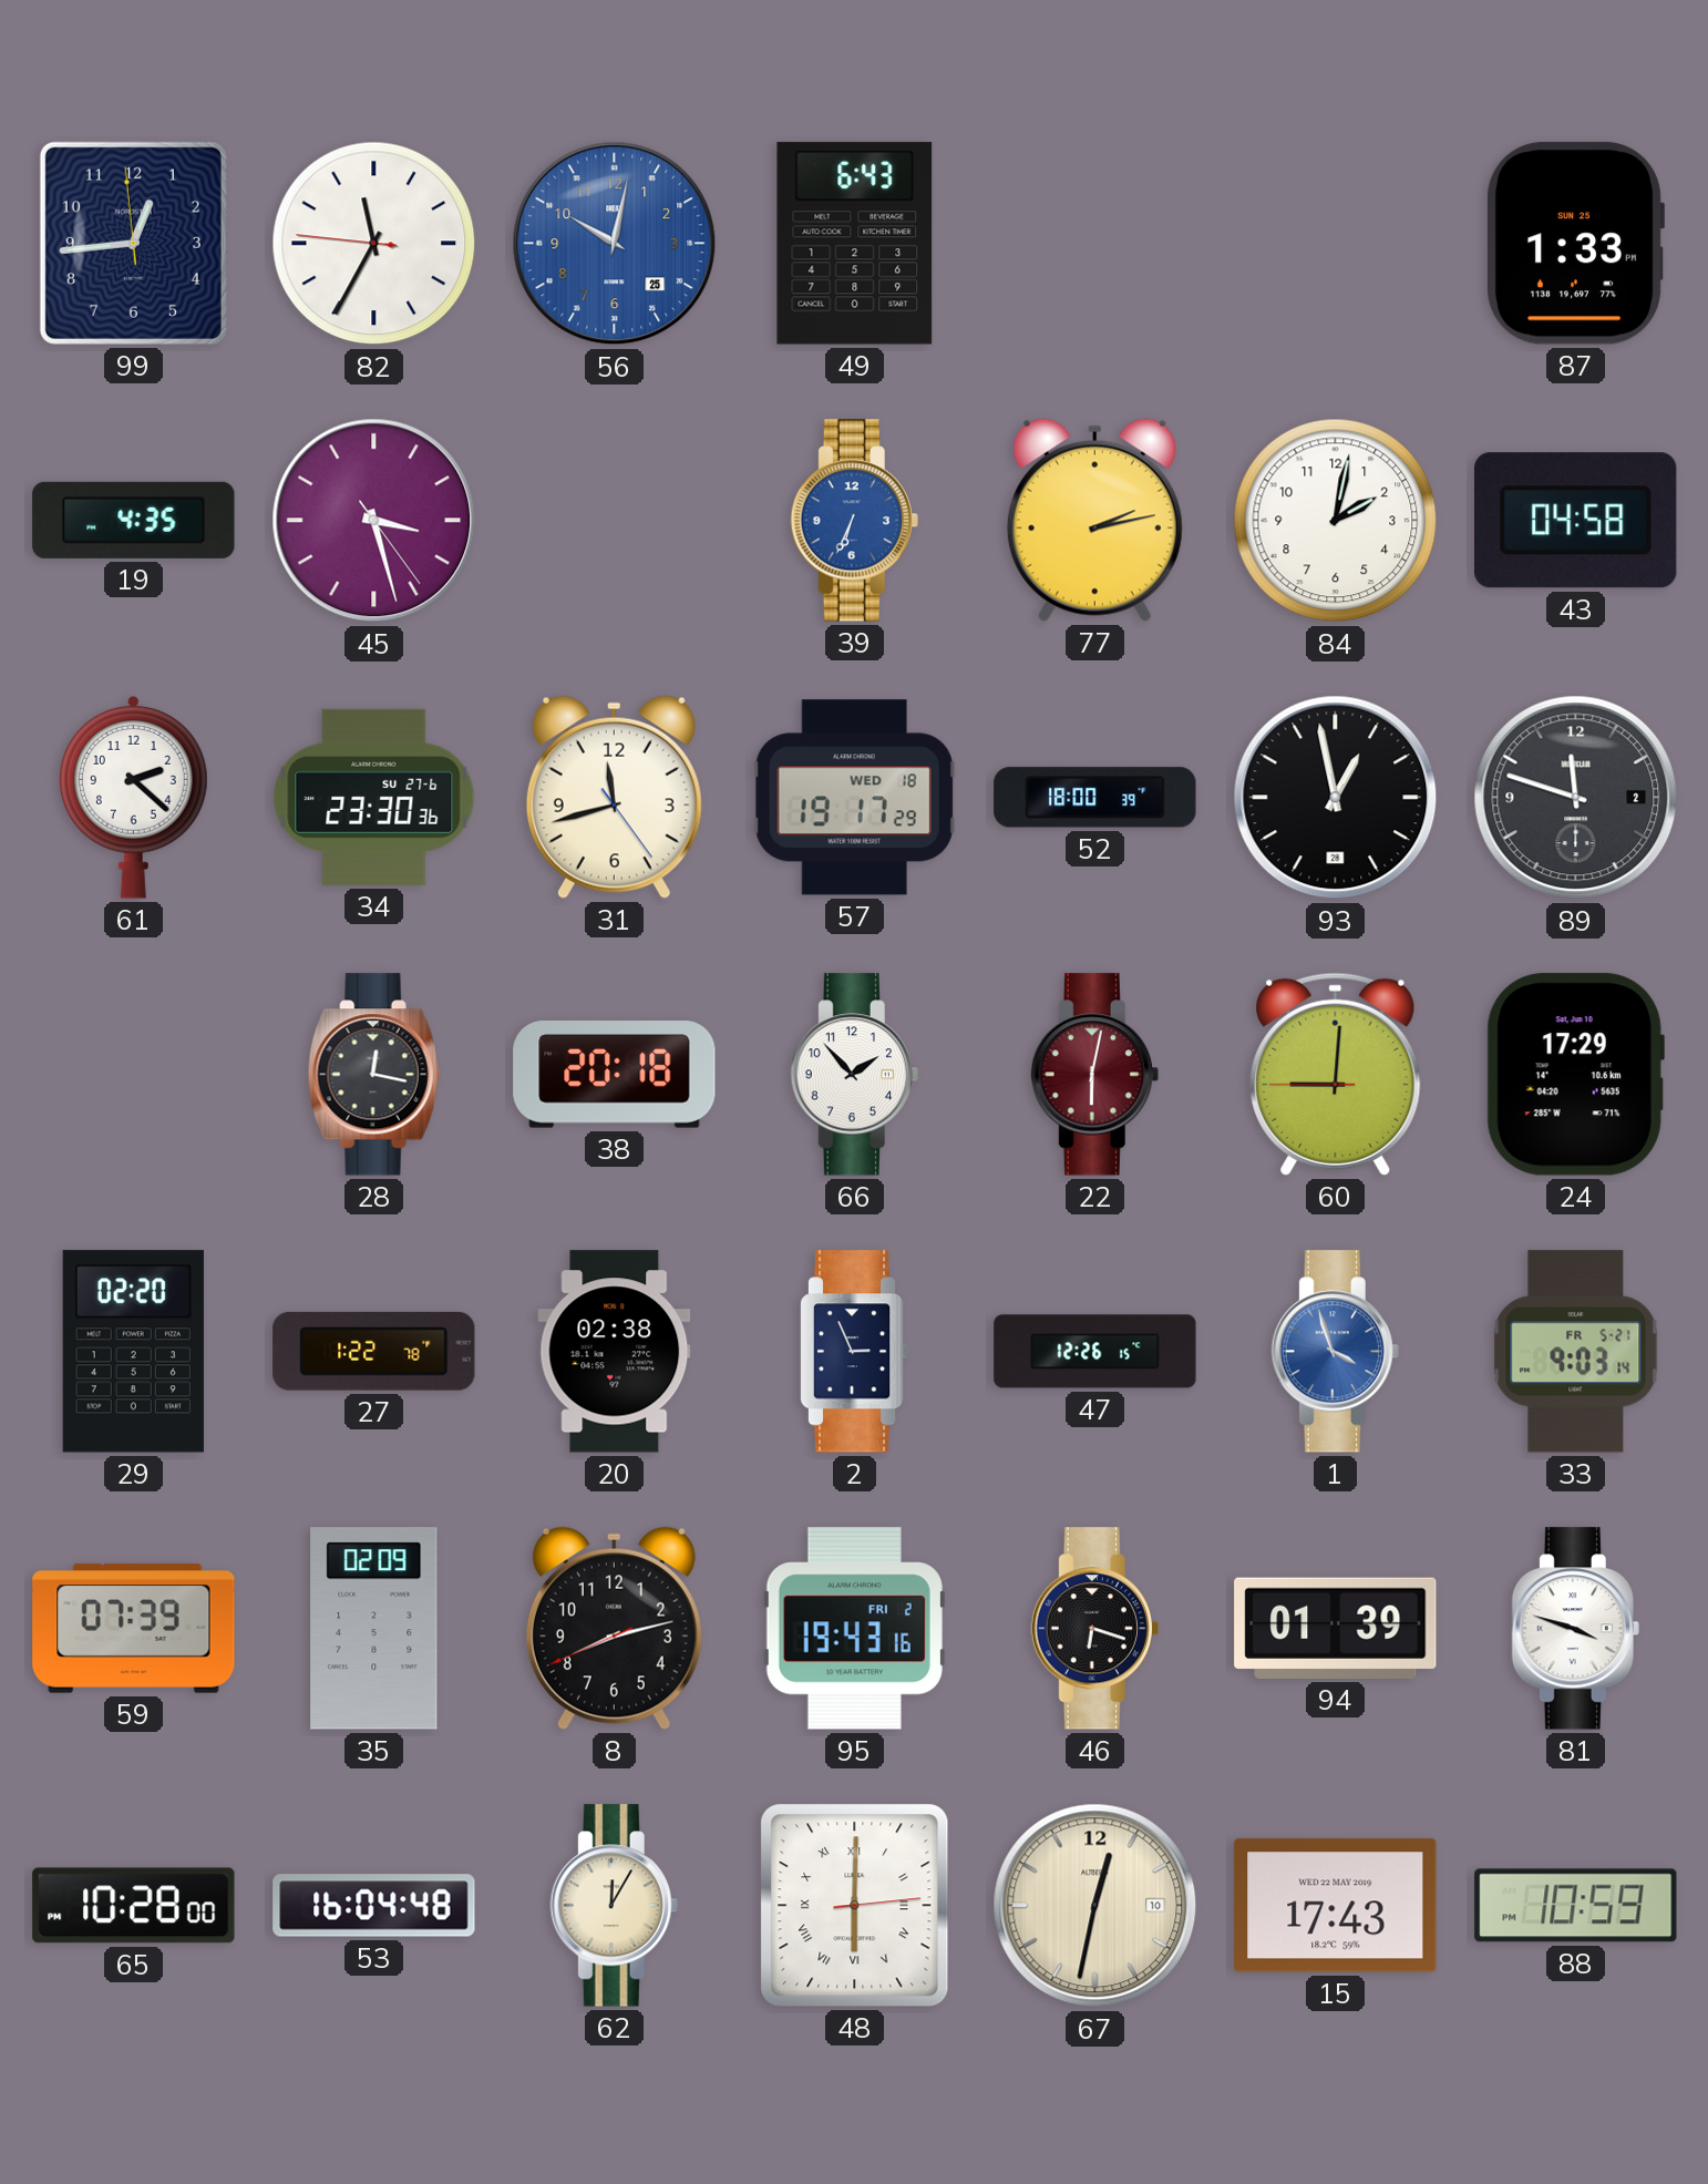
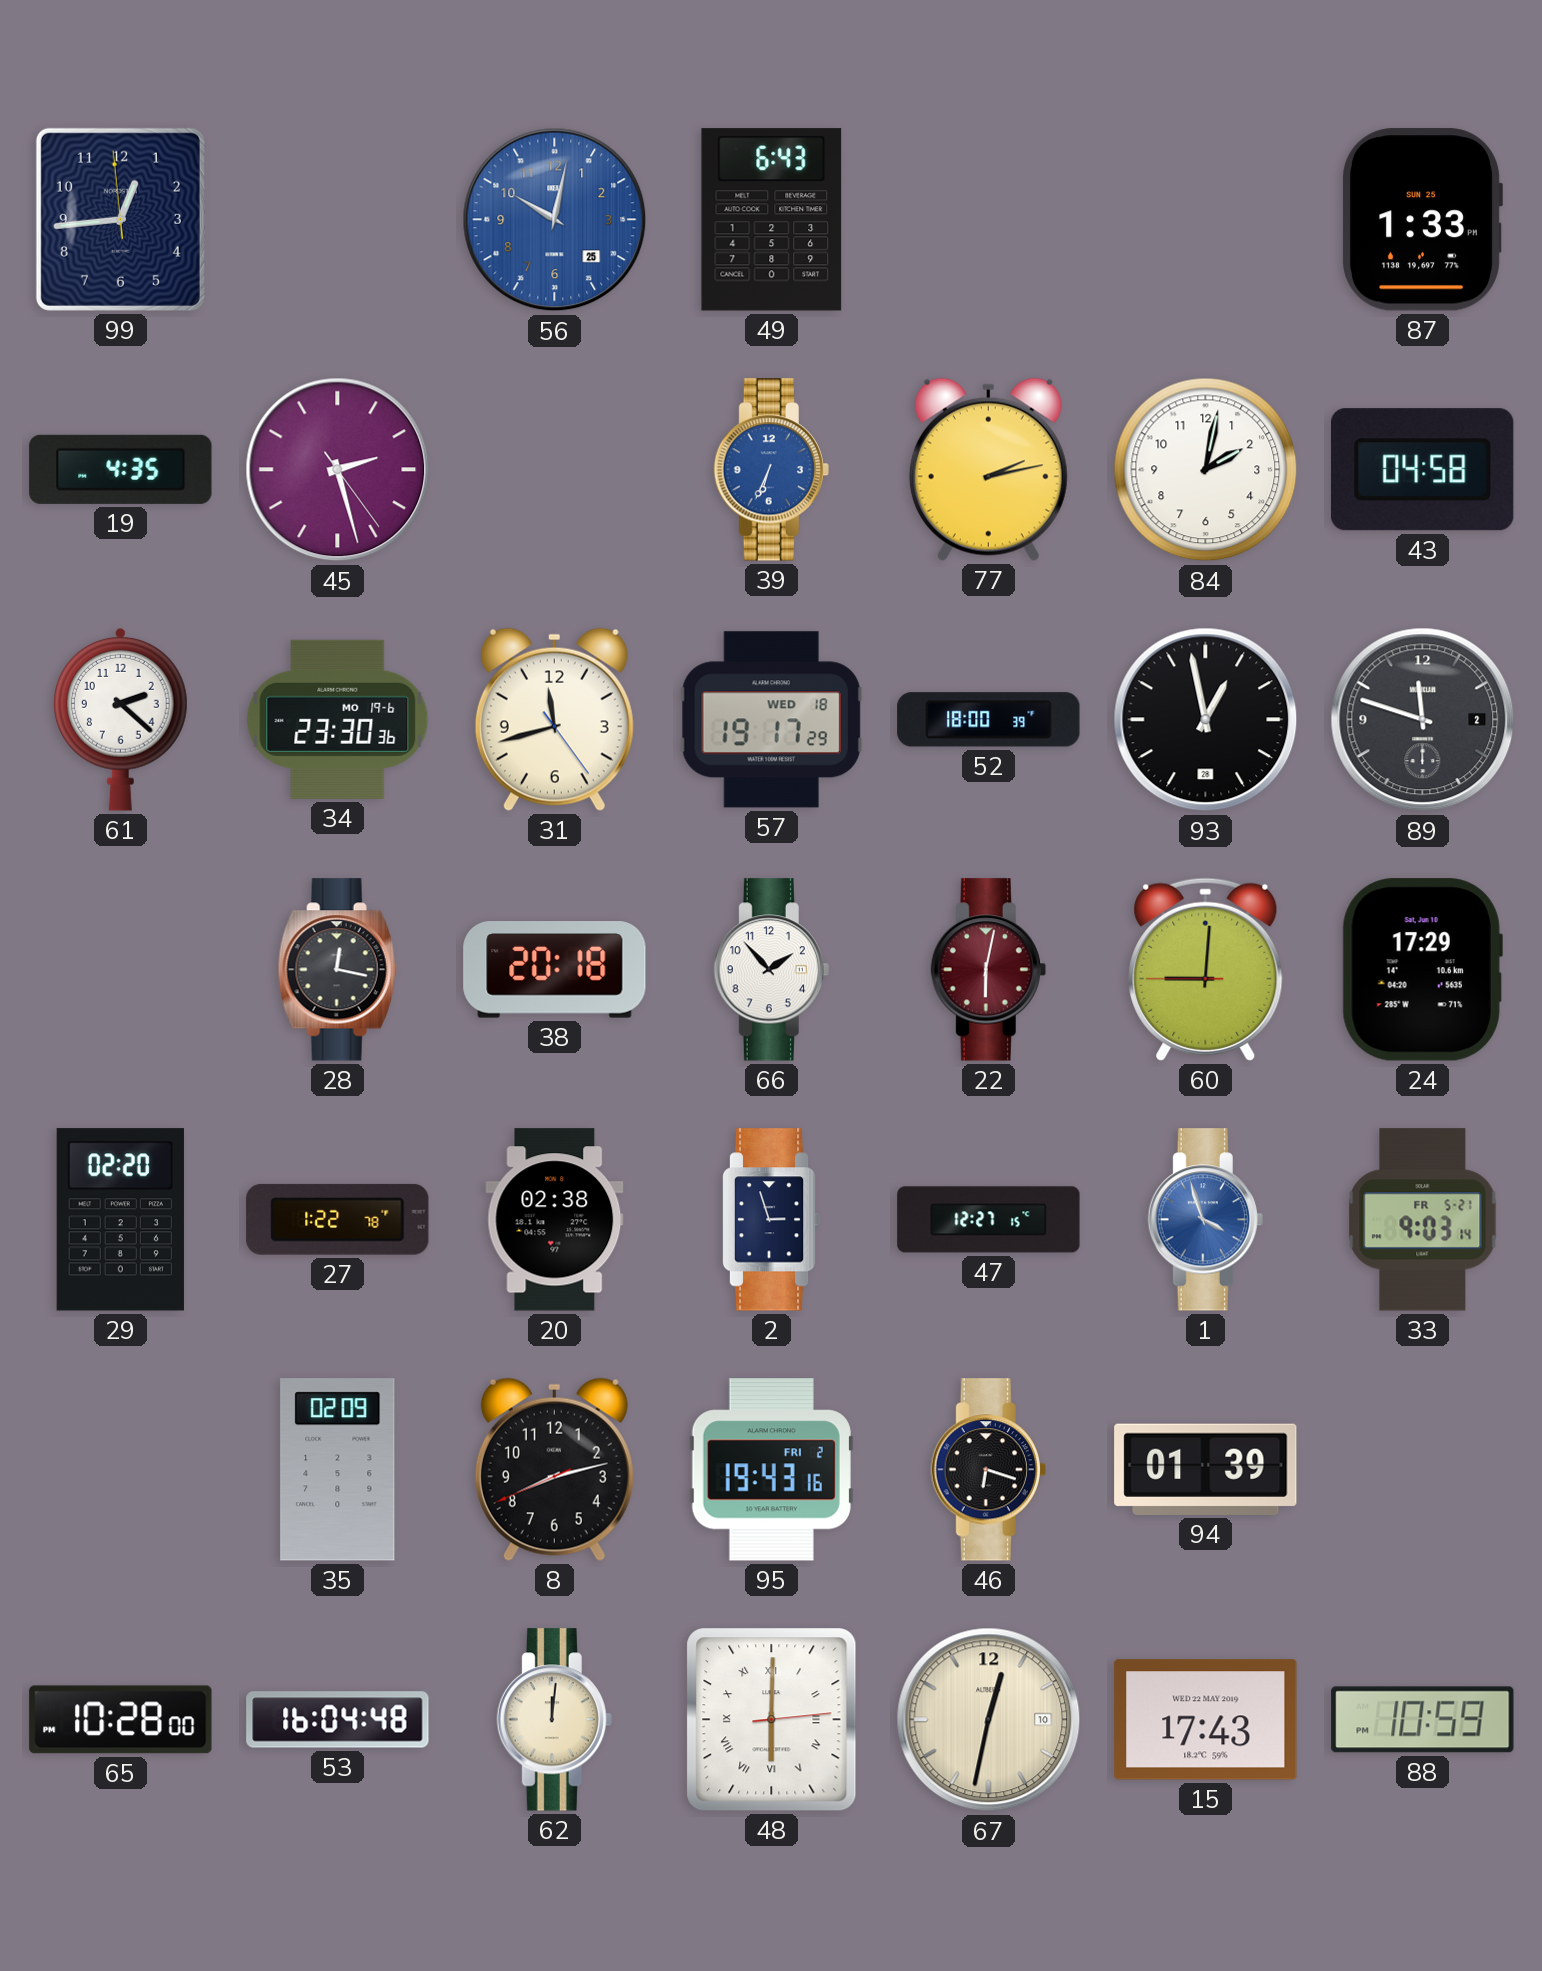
82: 11:34 -> none
45: 3:27 -> 2:27
34 date: SU 27-6 -> MO 19-6
2: 2:56 -> 2:57
47: 12:26 -> 12:27
59: 07:39 -> none
81: 3:48 -> none
62: 12:05 -> 12:01
